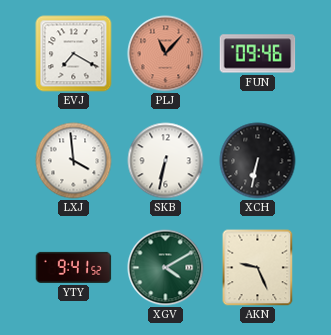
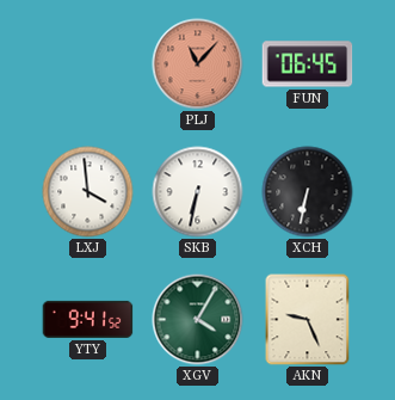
EVJ: 7:20 -> none
FUN: 09:46 -> 06:45
XGV: 4:10 -> 4:05
